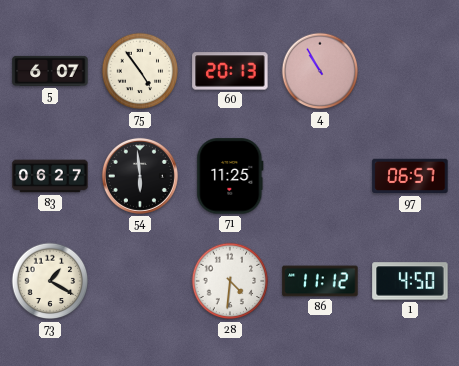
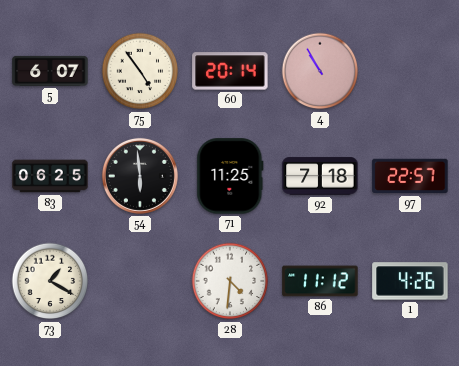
60: 20:13 -> 20:14
83: 06:27 -> 06:25
92: none -> 7:18
97: 06:57 -> 22:57
1: 4:50 -> 4:26
